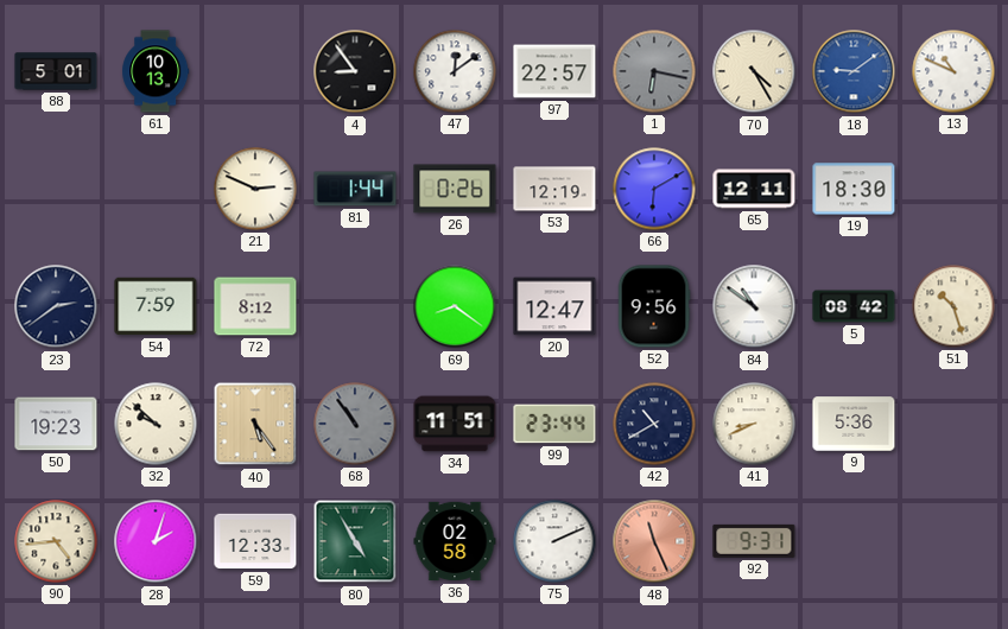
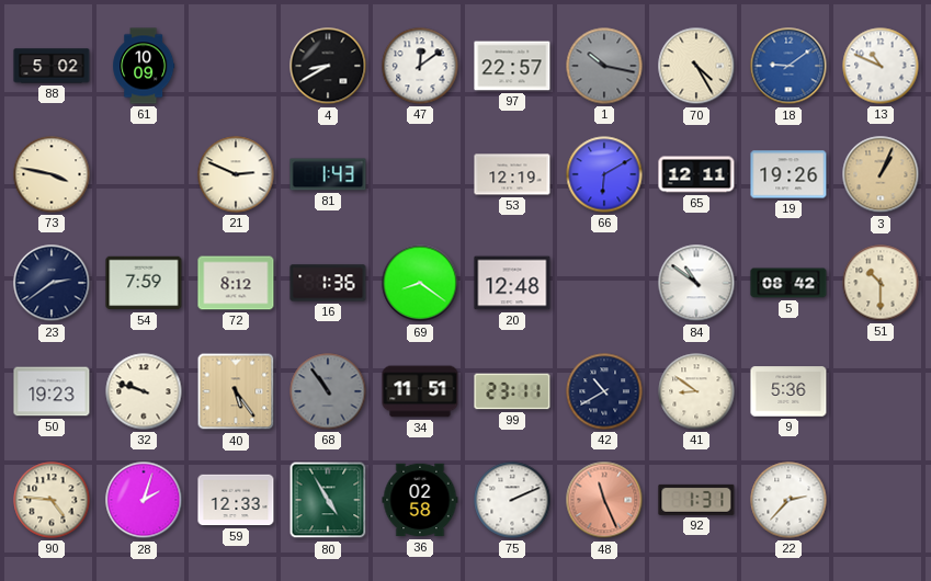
88: 5:01 -> 5:02
61: 10:13 -> 10:09
4: 8:54 -> 8:40
1: 6:17 -> 10:17
73: none -> 3:47
81: 1:44 -> 1:43
26: 0:26 -> none
19: 18:30 -> 19:26
3: none -> 1:04
16: none -> 1:36
20: 12:47 -> 12:48
52: 9:56 -> none
51: 10:27 -> 10:30
32: 9:52 -> 9:48
99: 23:44 -> 23:11
41: 8:41 -> 8:51
90: 4:44 -> 4:46
92: 9:31 -> 1:31
22: none -> 2:37
